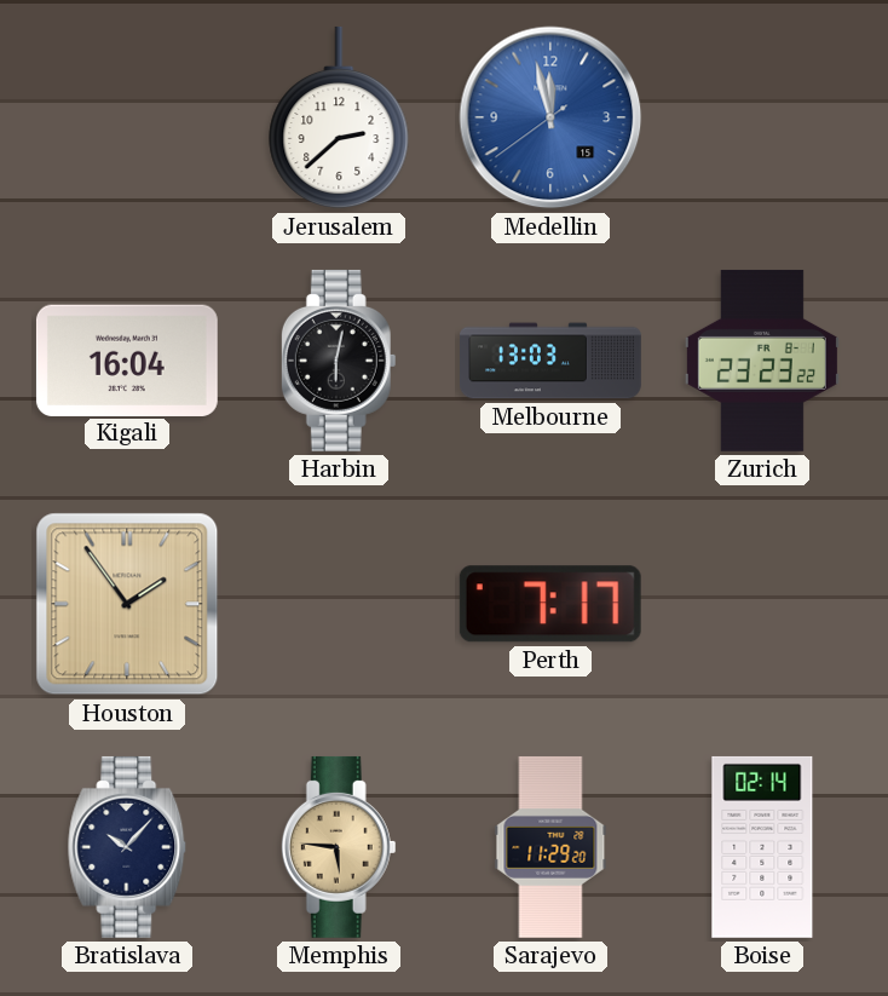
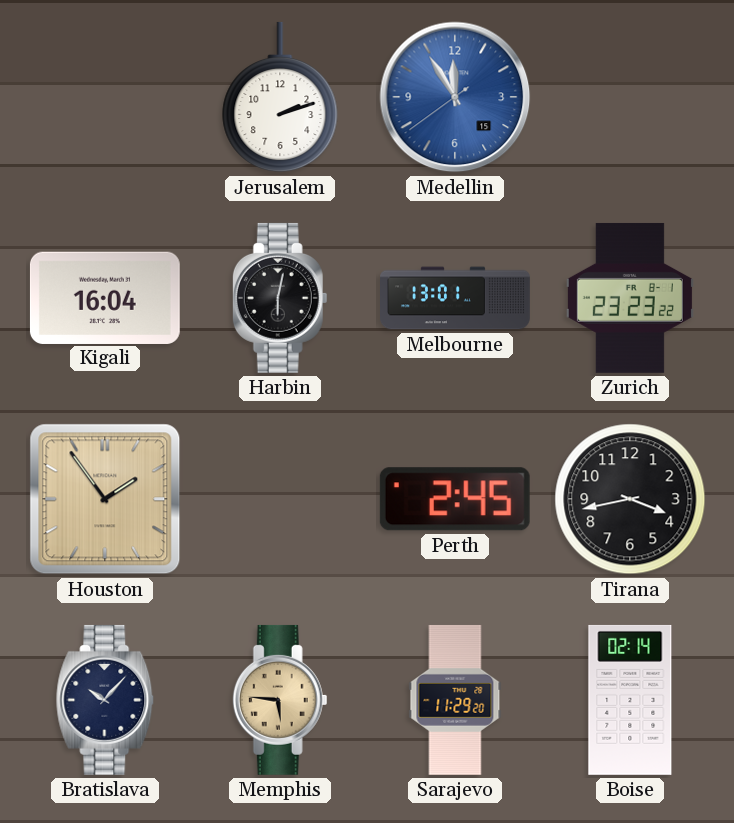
Jerusalem: 2:38 -> 2:12
Medellin: 11:57 -> 11:54
Melbourne: 13:03 -> 13:01
Perth: 7:17 -> 2:45
Tirana: none -> 3:43
